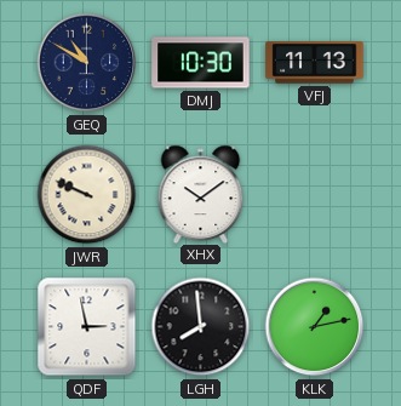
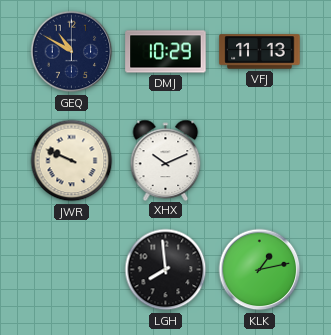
DMJ: 10:30 -> 10:29
XHX: 10:09 -> 10:11
QDF: 2:58 -> none
